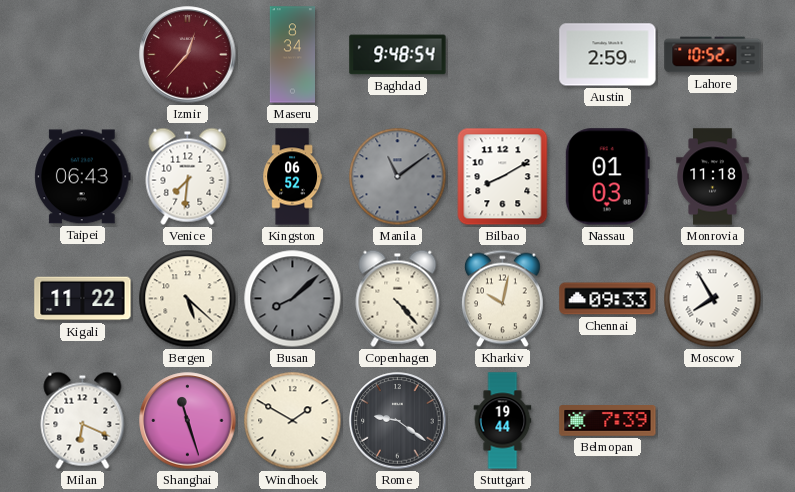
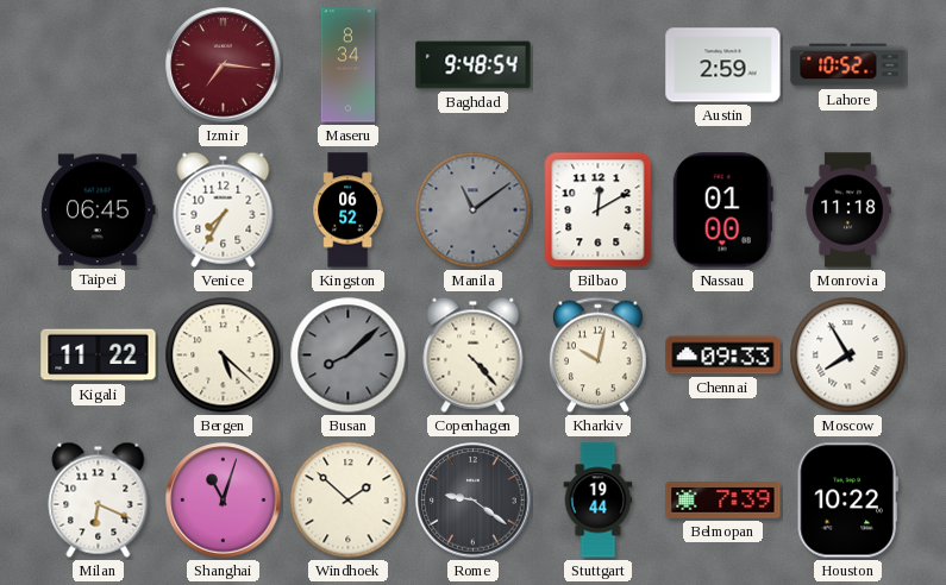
Izmir: 12:37 -> 7:16
Taipei: 06:43 -> 06:45
Venice: 7:31 -> 7:35
Bilbao: 8:10 -> 12:10
Nassau: 01:03 -> 01:00
Shanghai: 11:27 -> 11:03
Windhoek: 1:50 -> 1:52
Houston: none -> 10:22
